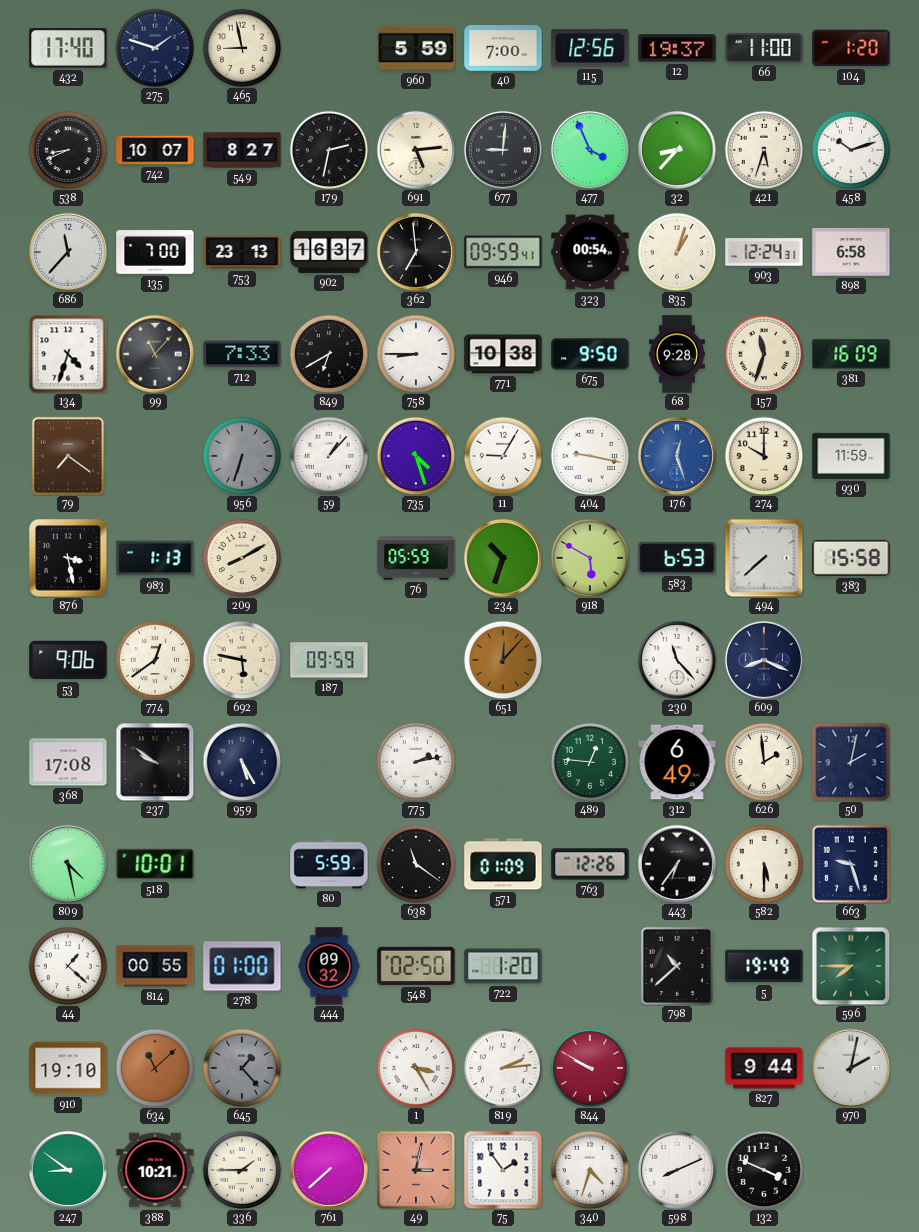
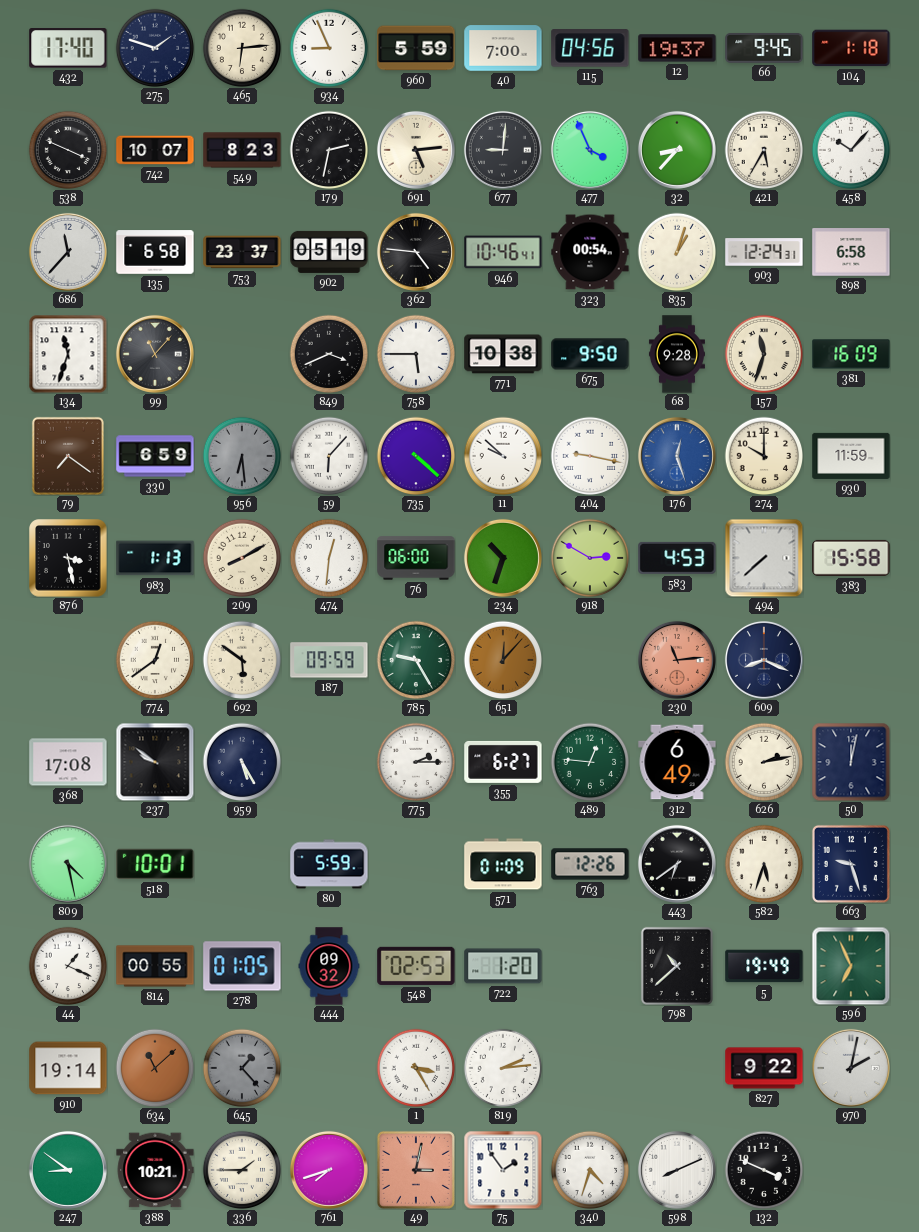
465: 8:58 -> 6:14
934: none -> 8:56
115: 12:56 -> 04:56
66: 11:00 -> 9:45
104: 1:20 -> 1:18
538: 8:41 -> 3:49
549: 8:27 -> 8:23
421: 5:33 -> 5:35
458: 10:12 -> 10:07
135: 7:00 -> 6:58
753: 23:13 -> 23:37
902: 16:37 -> 05:19
362: 6:59 -> 4:46
946: 09:59 -> 10:46
134: 4:33 -> 11:33
712: 7:33 -> none
849: 6:40 -> 3:41
758: 8:45 -> 5:45
330: none -> 6:59
956: 6:33 -> 6:29
59: 1:07 -> 6:07
735: 4:27 -> 4:22
11: 9:05 -> 9:52
474: none -> 12:31
76: 05:59 -> 06:00
918: 5:50 -> 2:50
583: 6:53 -> 4:53
53: 9:06 -> none
692: 5:47 -> 5:51
785: none -> 9:25
230: 11:23 -> 11:14
230 dial: white -> salmon
775: 2:13 -> 2:15
355: none -> 6:27
626: 1:59 -> 2:13
50: 2:02 -> 12:02
638: 11:21 -> none
443: 6:36 -> 6:39
582: 5:30 -> 5:33
44: 1:22 -> 1:19
278: 01:00 -> 01:05
548: 02:50 -> 02:53
596: 7:45 -> 6:56
910: 19:10 -> 19:14
844: 9:50 -> none
827: 9:44 -> 9:22
761: 7:38 -> 7:42
